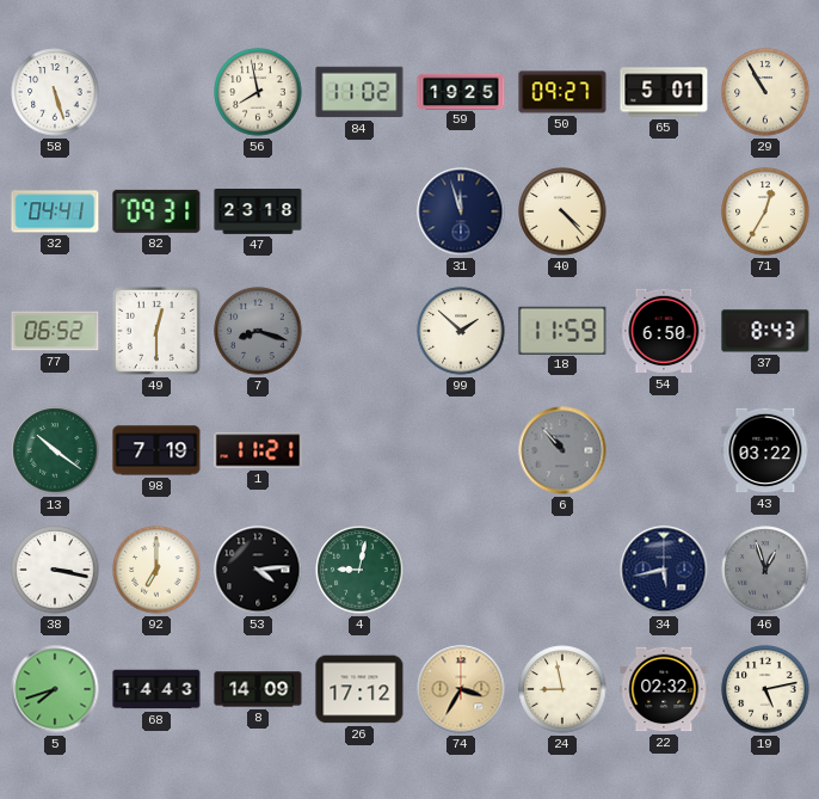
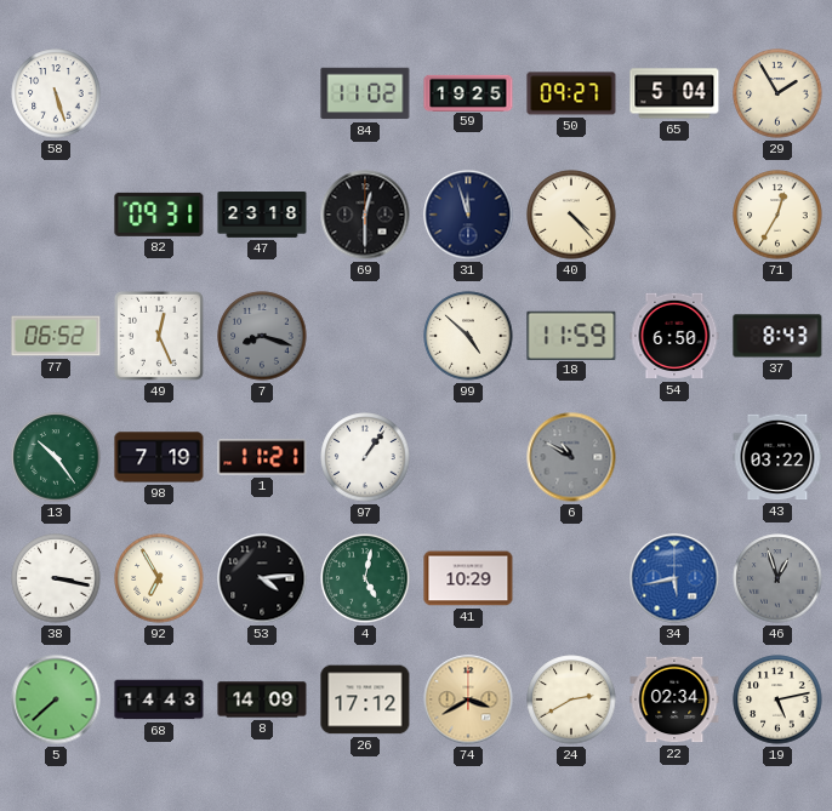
56: 7:58 -> none
65: 5:01 -> 5:04
29: 10:55 -> 1:55
32: 04:41 -> none
69: none -> 12:30
49: 12:30 -> 12:26
99: 1:52 -> 4:52
13: 10:21 -> 10:24
97: none -> 1:06
6: 10:53 -> 10:50
92: 7:00 -> 6:55
4: 9:02 -> 5:02
41: none -> 10:29
34 dial: navy -> blue
5: 7:42 -> 7:38
74: 3:35 -> 3:40
24: 8:58 -> 2:40
22: 02:32 -> 02:34
